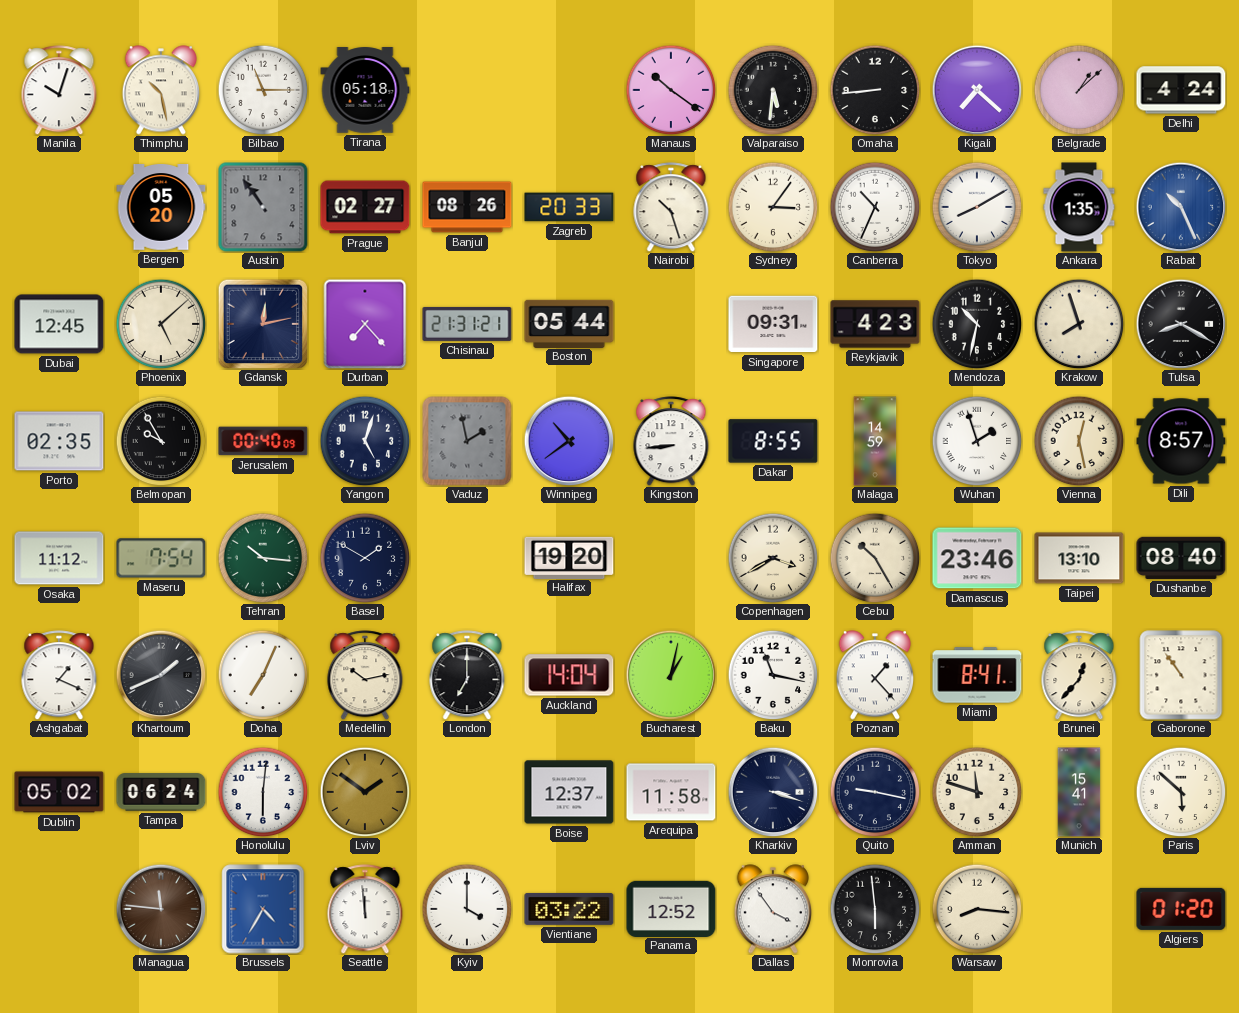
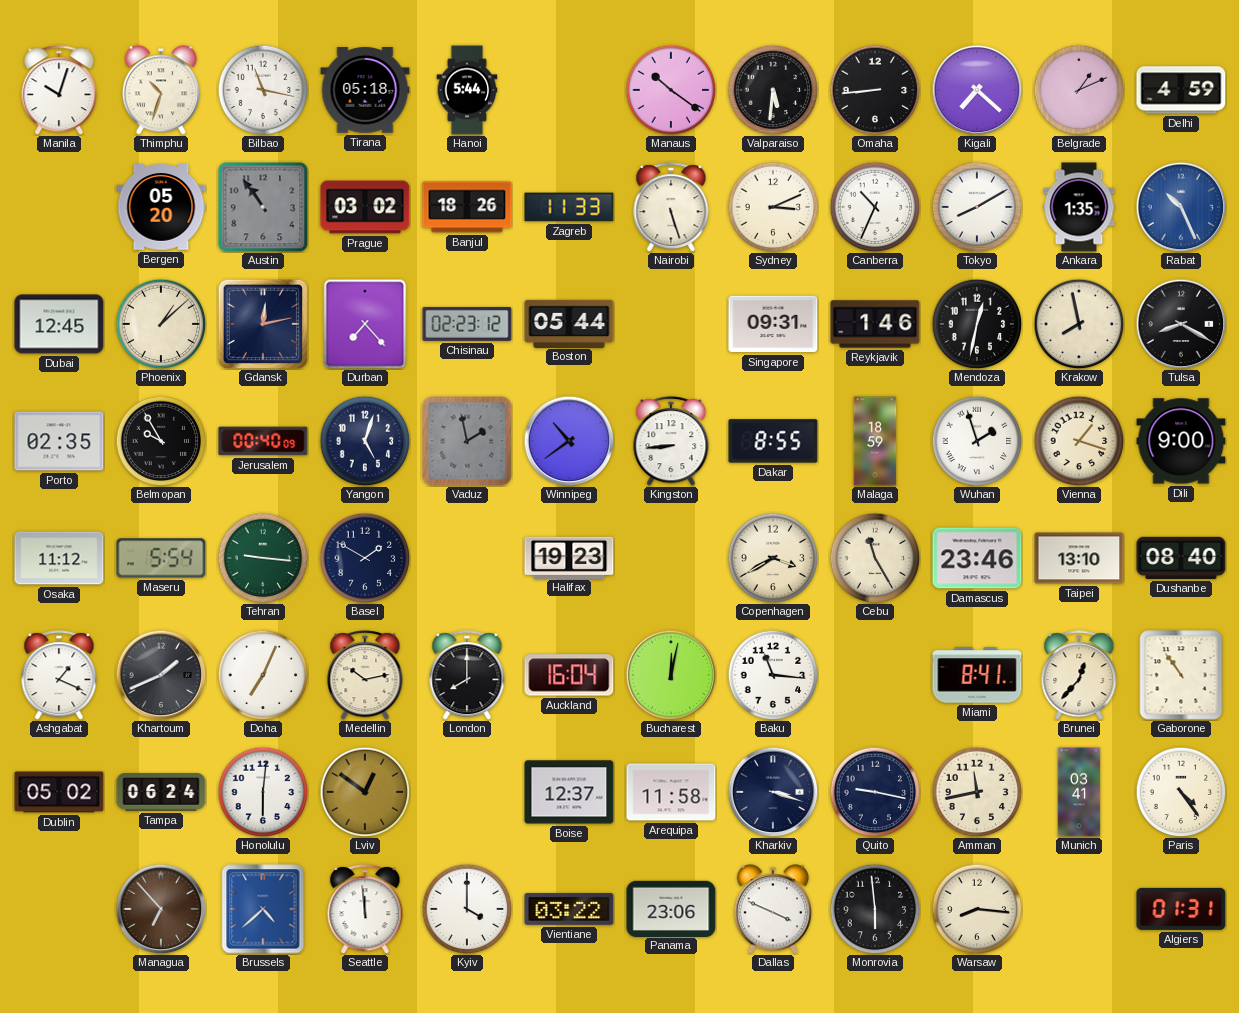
Thimphu: 10:28 -> 10:33
Bilbao: 11:15 -> 11:17
Hanoi: none -> 5:44
Belgrade: 1:08 -> 1:11
Delhi: 4:24 -> 4:59
Prague: 02:27 -> 03:02
Banjul: 08:26 -> 18:26
Zagreb: 20:33 -> 11:33
Nairobi: 10:27 -> 5:27
Sydney: 3:06 -> 3:11
Phoenix: 5:08 -> 1:08
Chisinau: 21:31 -> 02:23
Reykjavik: 4:23 -> 1:46
Mendoza: 10:32 -> 12:32
Krakow: 7:57 -> 7:58
Malaga: 14:59 -> 18:59
Vienna: 12:28 -> 1:18
Dili: 8:57 -> 9:00
Maseru: 7:54 -> 5:54
Tehran: 10:16 -> 9:16
Halifax: 19:20 -> 19:23
Cebu: 10:25 -> 11:25
London: 7:00 -> 8:00
Auckland: 14:04 -> 16:04
Bucharest: 1:02 -> 12:02
Baku: 11:17 -> 11:16
Poznan: 1:23 -> none
Lviv: 1:51 -> 12:51
Amman: 11:48 -> 11:43
Munich: 15:41 -> 03:41
Paris: 5:52 -> 4:24
Managua: 11:46 -> 6:53
Brussels: 4:35 -> 4:38
Panama: 12:52 -> 23:06
Dallas: 3:54 -> 3:49
Algiers: 01:20 -> 01:31
